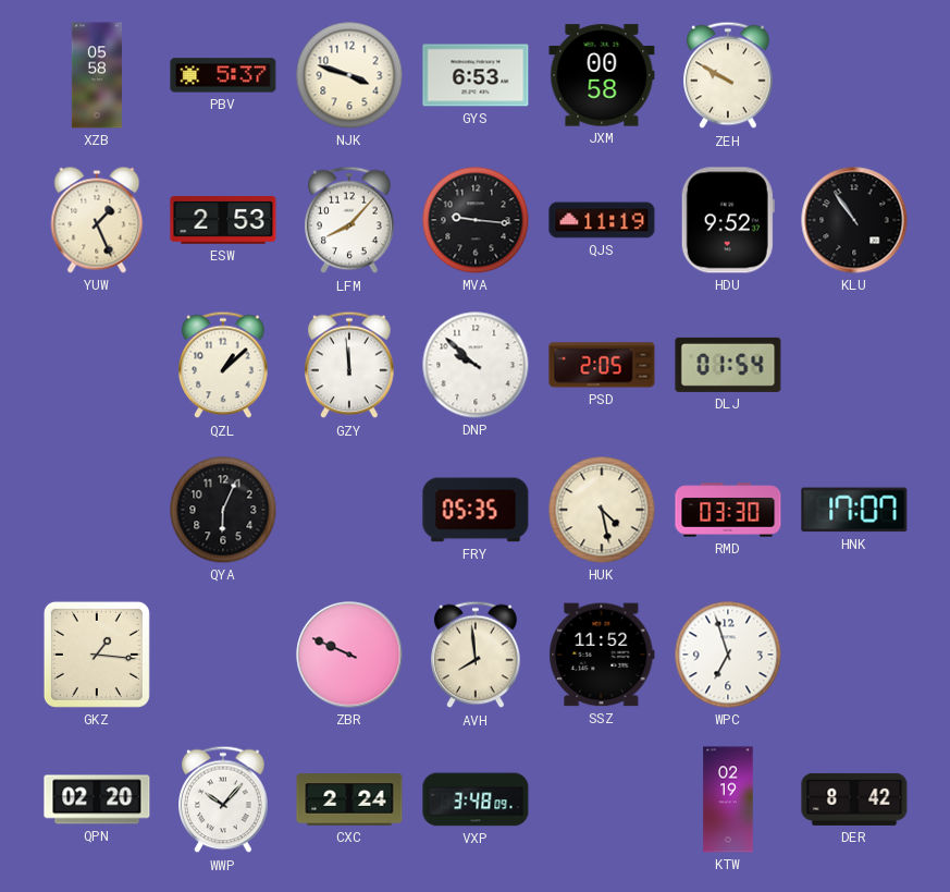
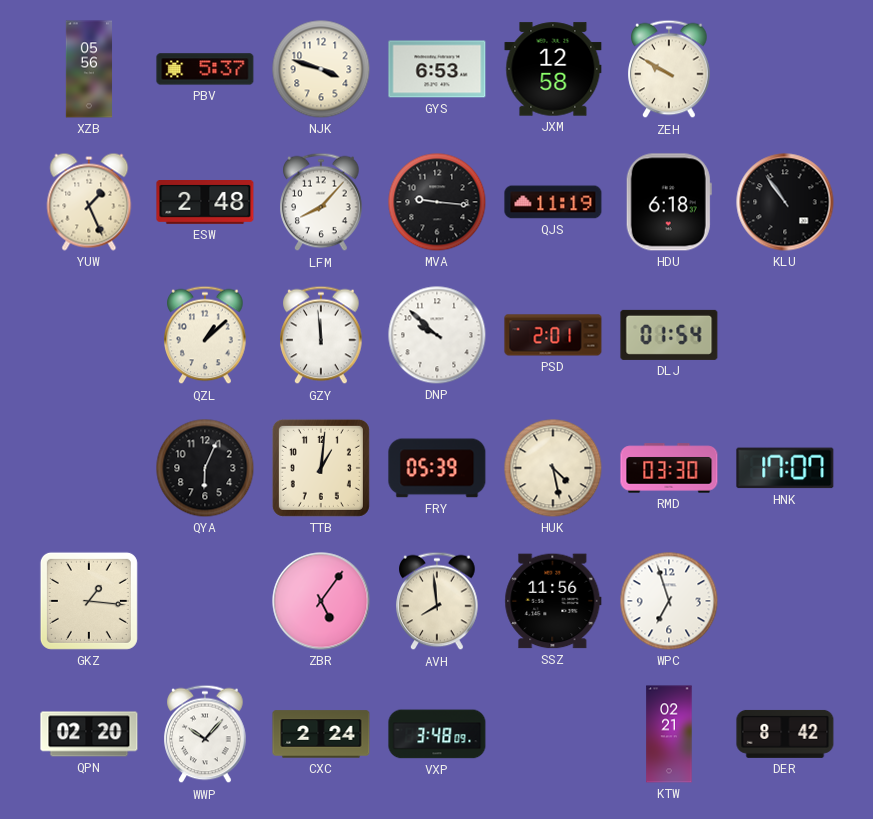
XZB: 05:58 -> 05:56
JXM: 00:58 -> 12:58
ESW: 2:53 -> 2:48
HDU: 9:52 -> 6:18
PSD: 2:05 -> 2:01
TTB: none -> 1:01
FRY: 05:35 -> 05:39
ZBR: 9:49 -> 5:06
SSZ: 11:52 -> 11:56
KTW: 02:19 -> 02:21
